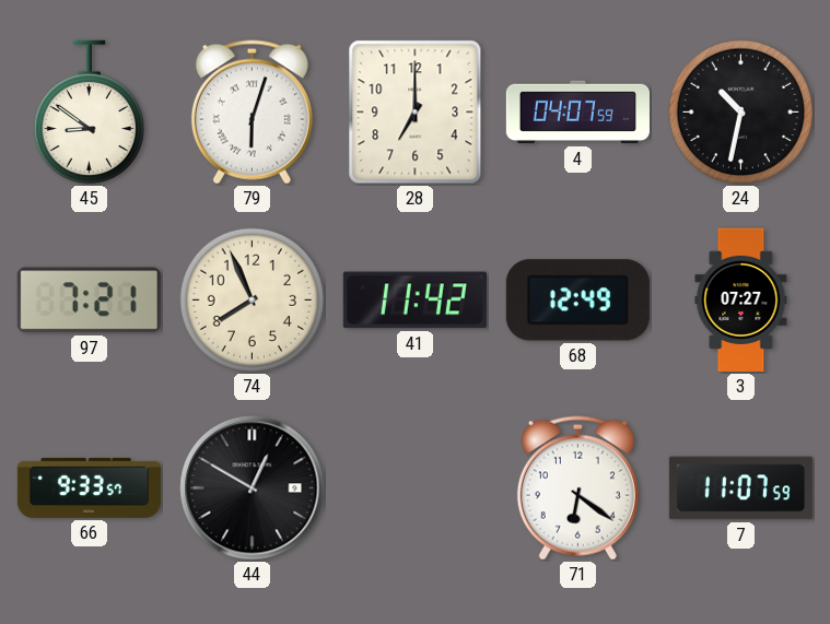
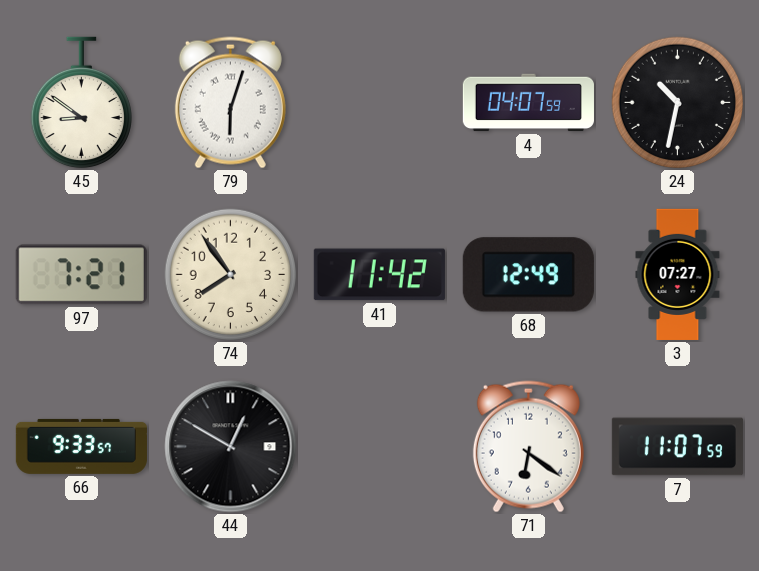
28: 7:00 -> none
74: 7:56 -> 7:54
